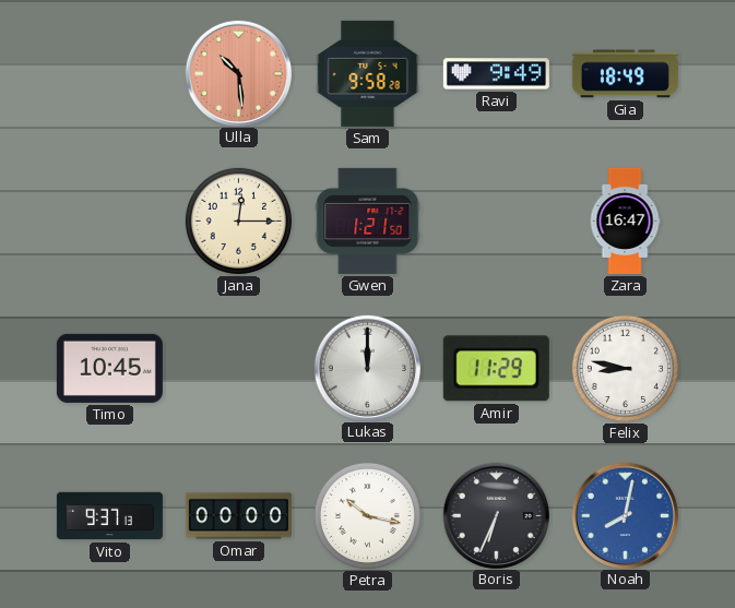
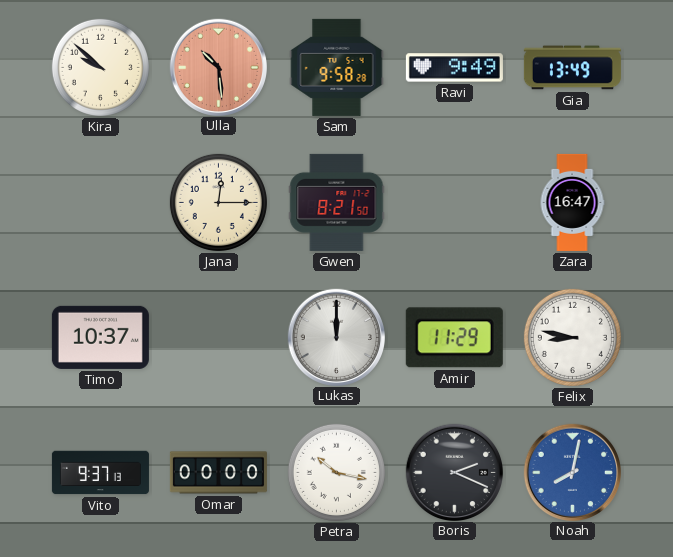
Kira: none -> 9:52
Gia: 18:49 -> 13:49
Gwen: 1:21 -> 8:21
Timo: 10:45 -> 10:37
Boris: 6:34 -> 2:19
